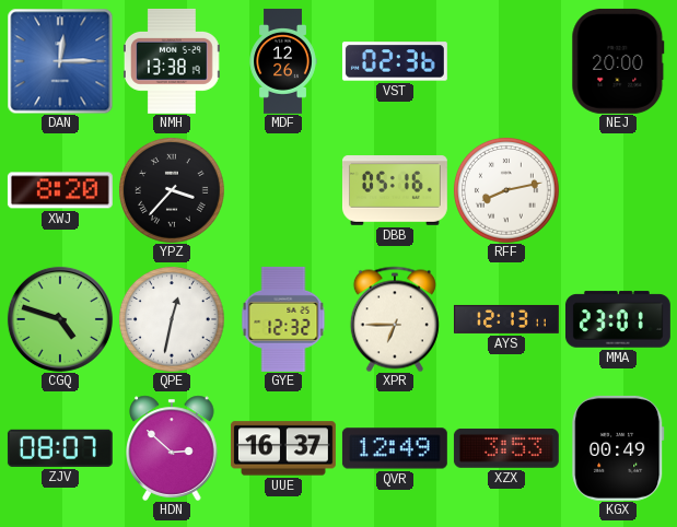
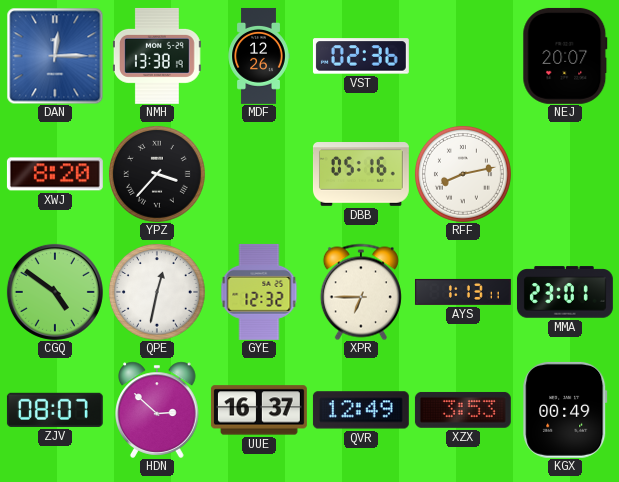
NEJ: 20:00 -> 20:07
CGQ: 4:48 -> 4:51
AYS: 12:13 -> 1:13
